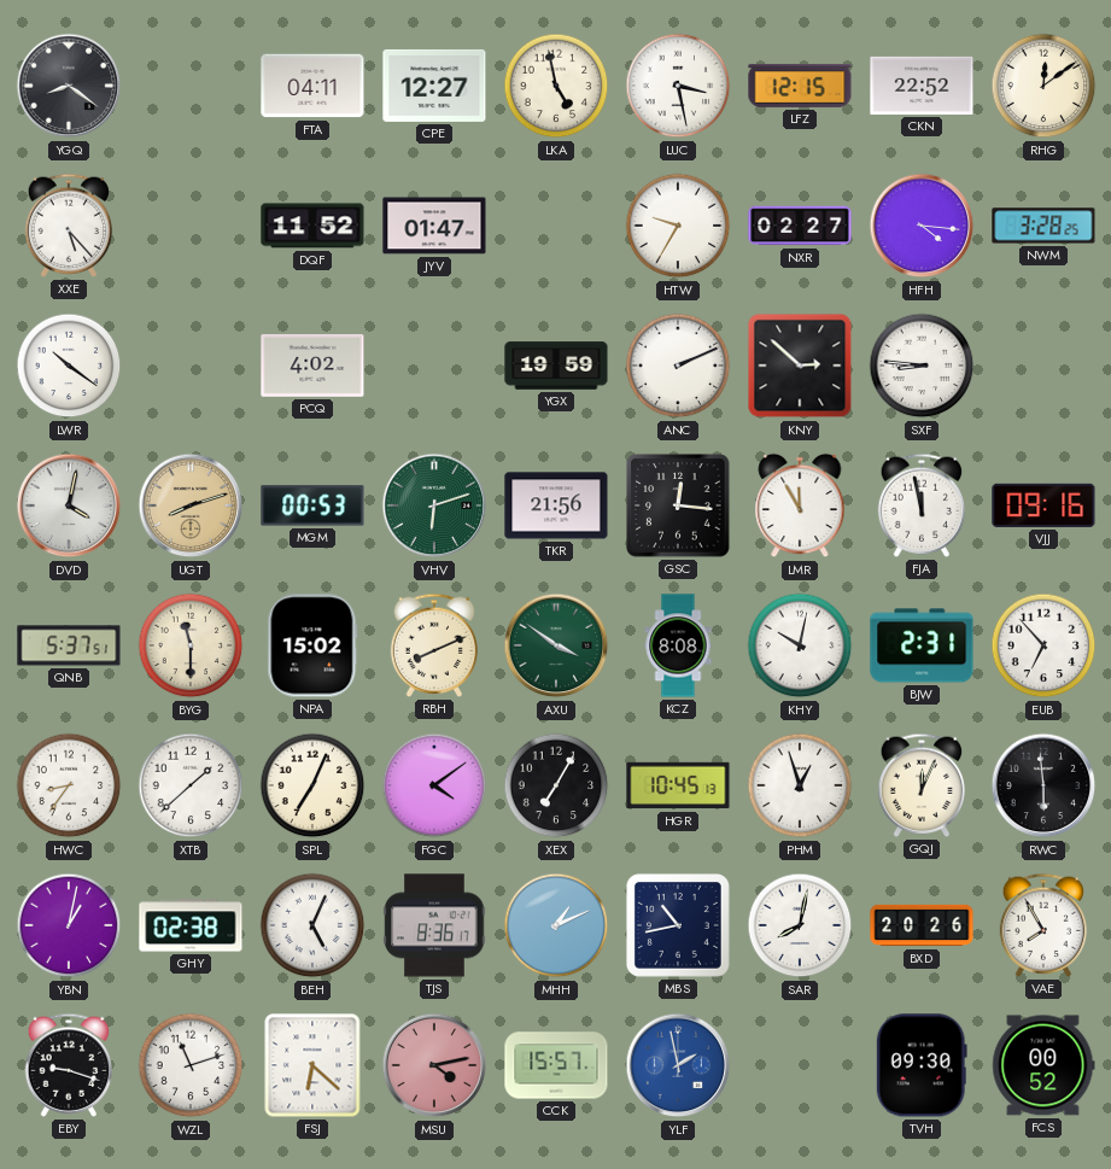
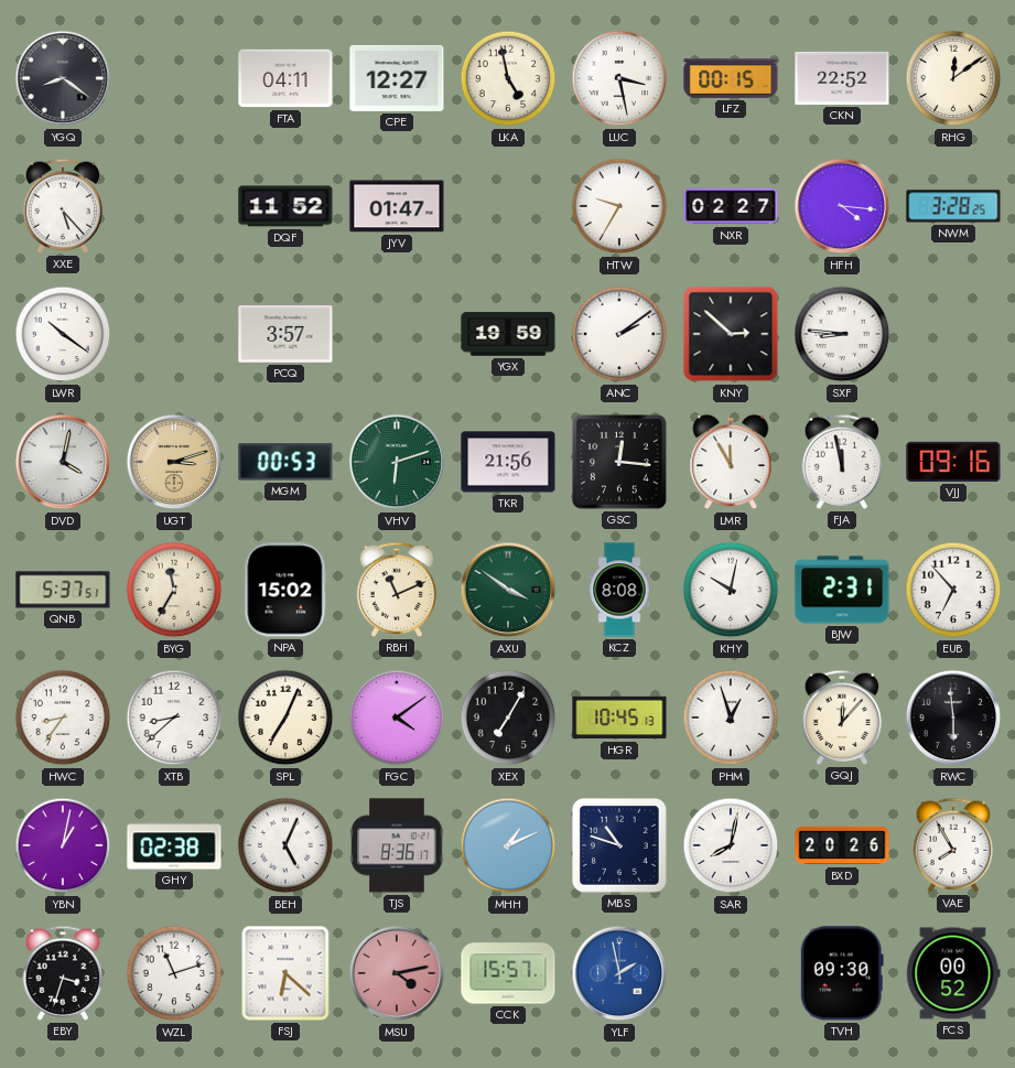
LFZ: 12:15 -> 00:15
PCQ: 4:02 -> 3:57
ANC: 2:11 -> 2:09
UGT: 8:12 -> 3:12
BYG: 11:30 -> 11:35
RBH: 8:11 -> 11:11
XTB: 1:38 -> 8:38
GQJ: 12:04 -> 12:07
MBS: 10:43 -> 10:48
EBY: 9:18 -> 3:33
